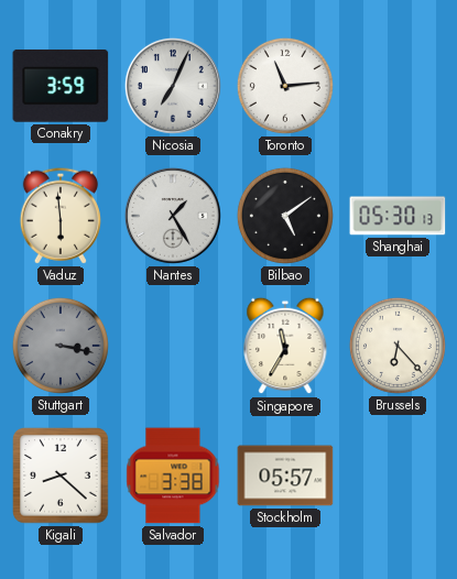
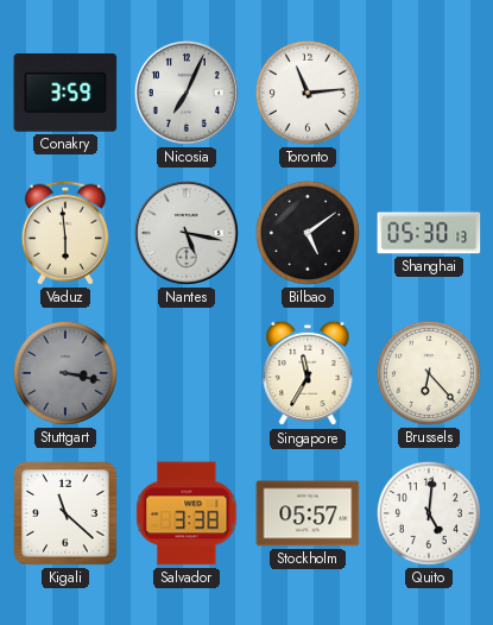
Nantes: 1:25 -> 5:17
Kigali: 8:22 -> 11:22
Quito: none -> 5:01
